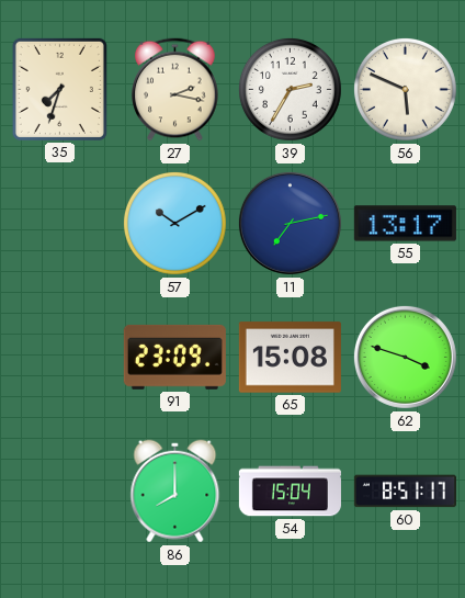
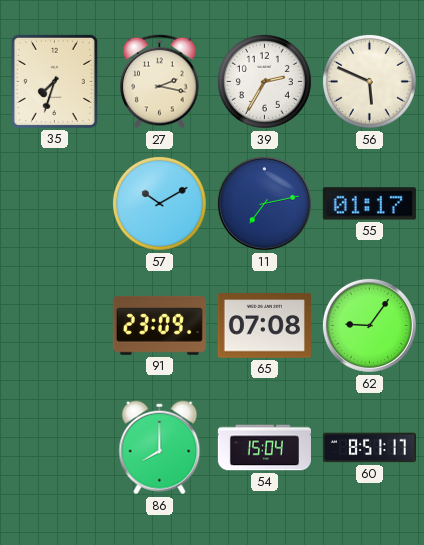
55: 13:17 -> 01:17
65: 15:08 -> 07:08
62: 3:48 -> 9:06
